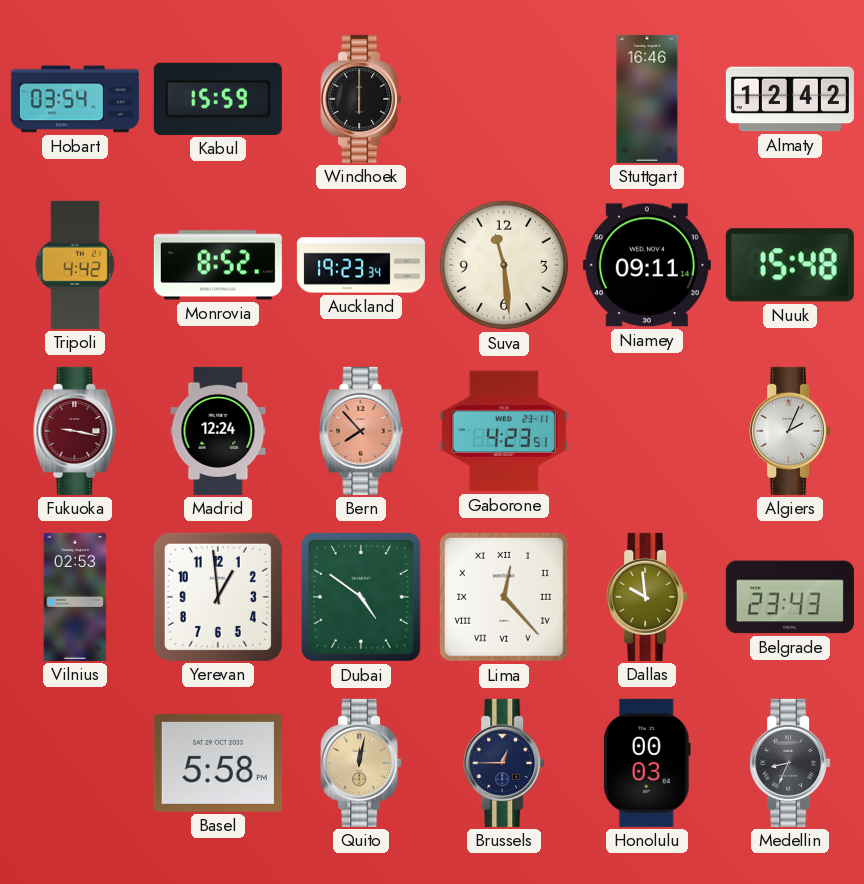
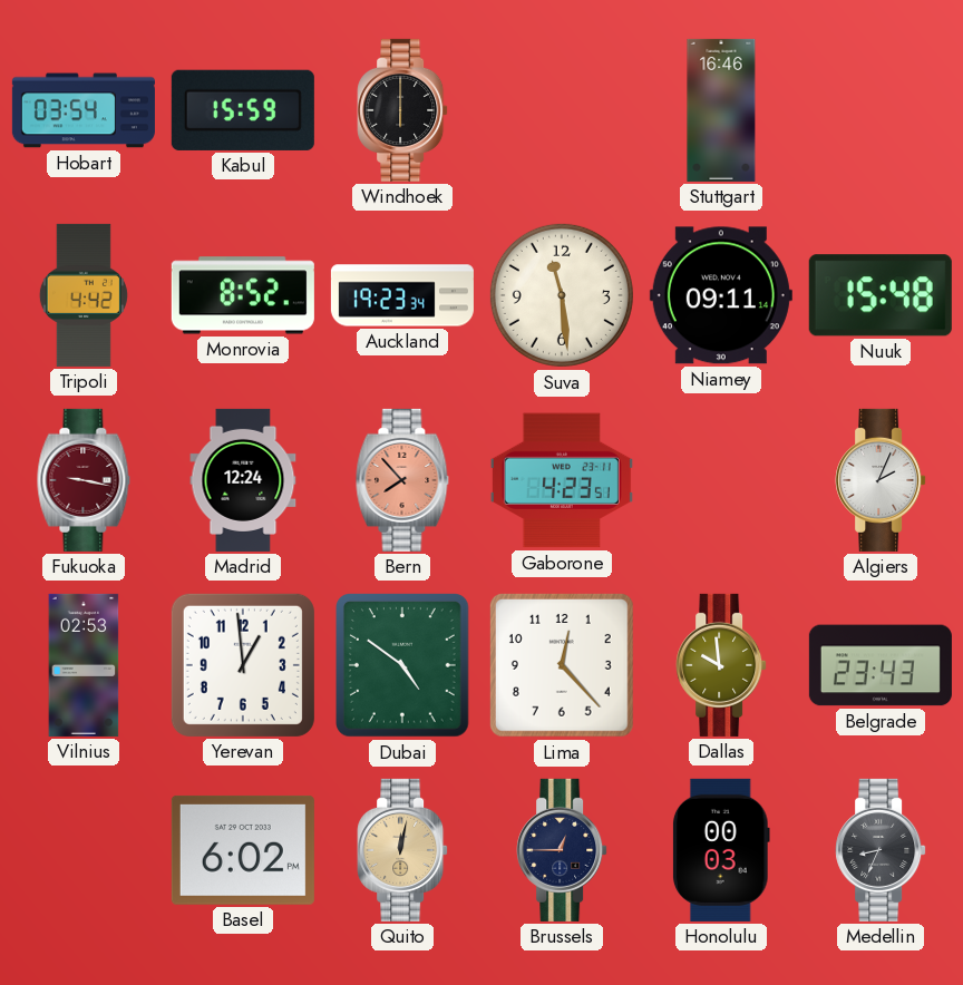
Almaty: 12:42 -> none
Lima numerals: Roman -> Arabic
Basel: 5:58 -> 6:02
